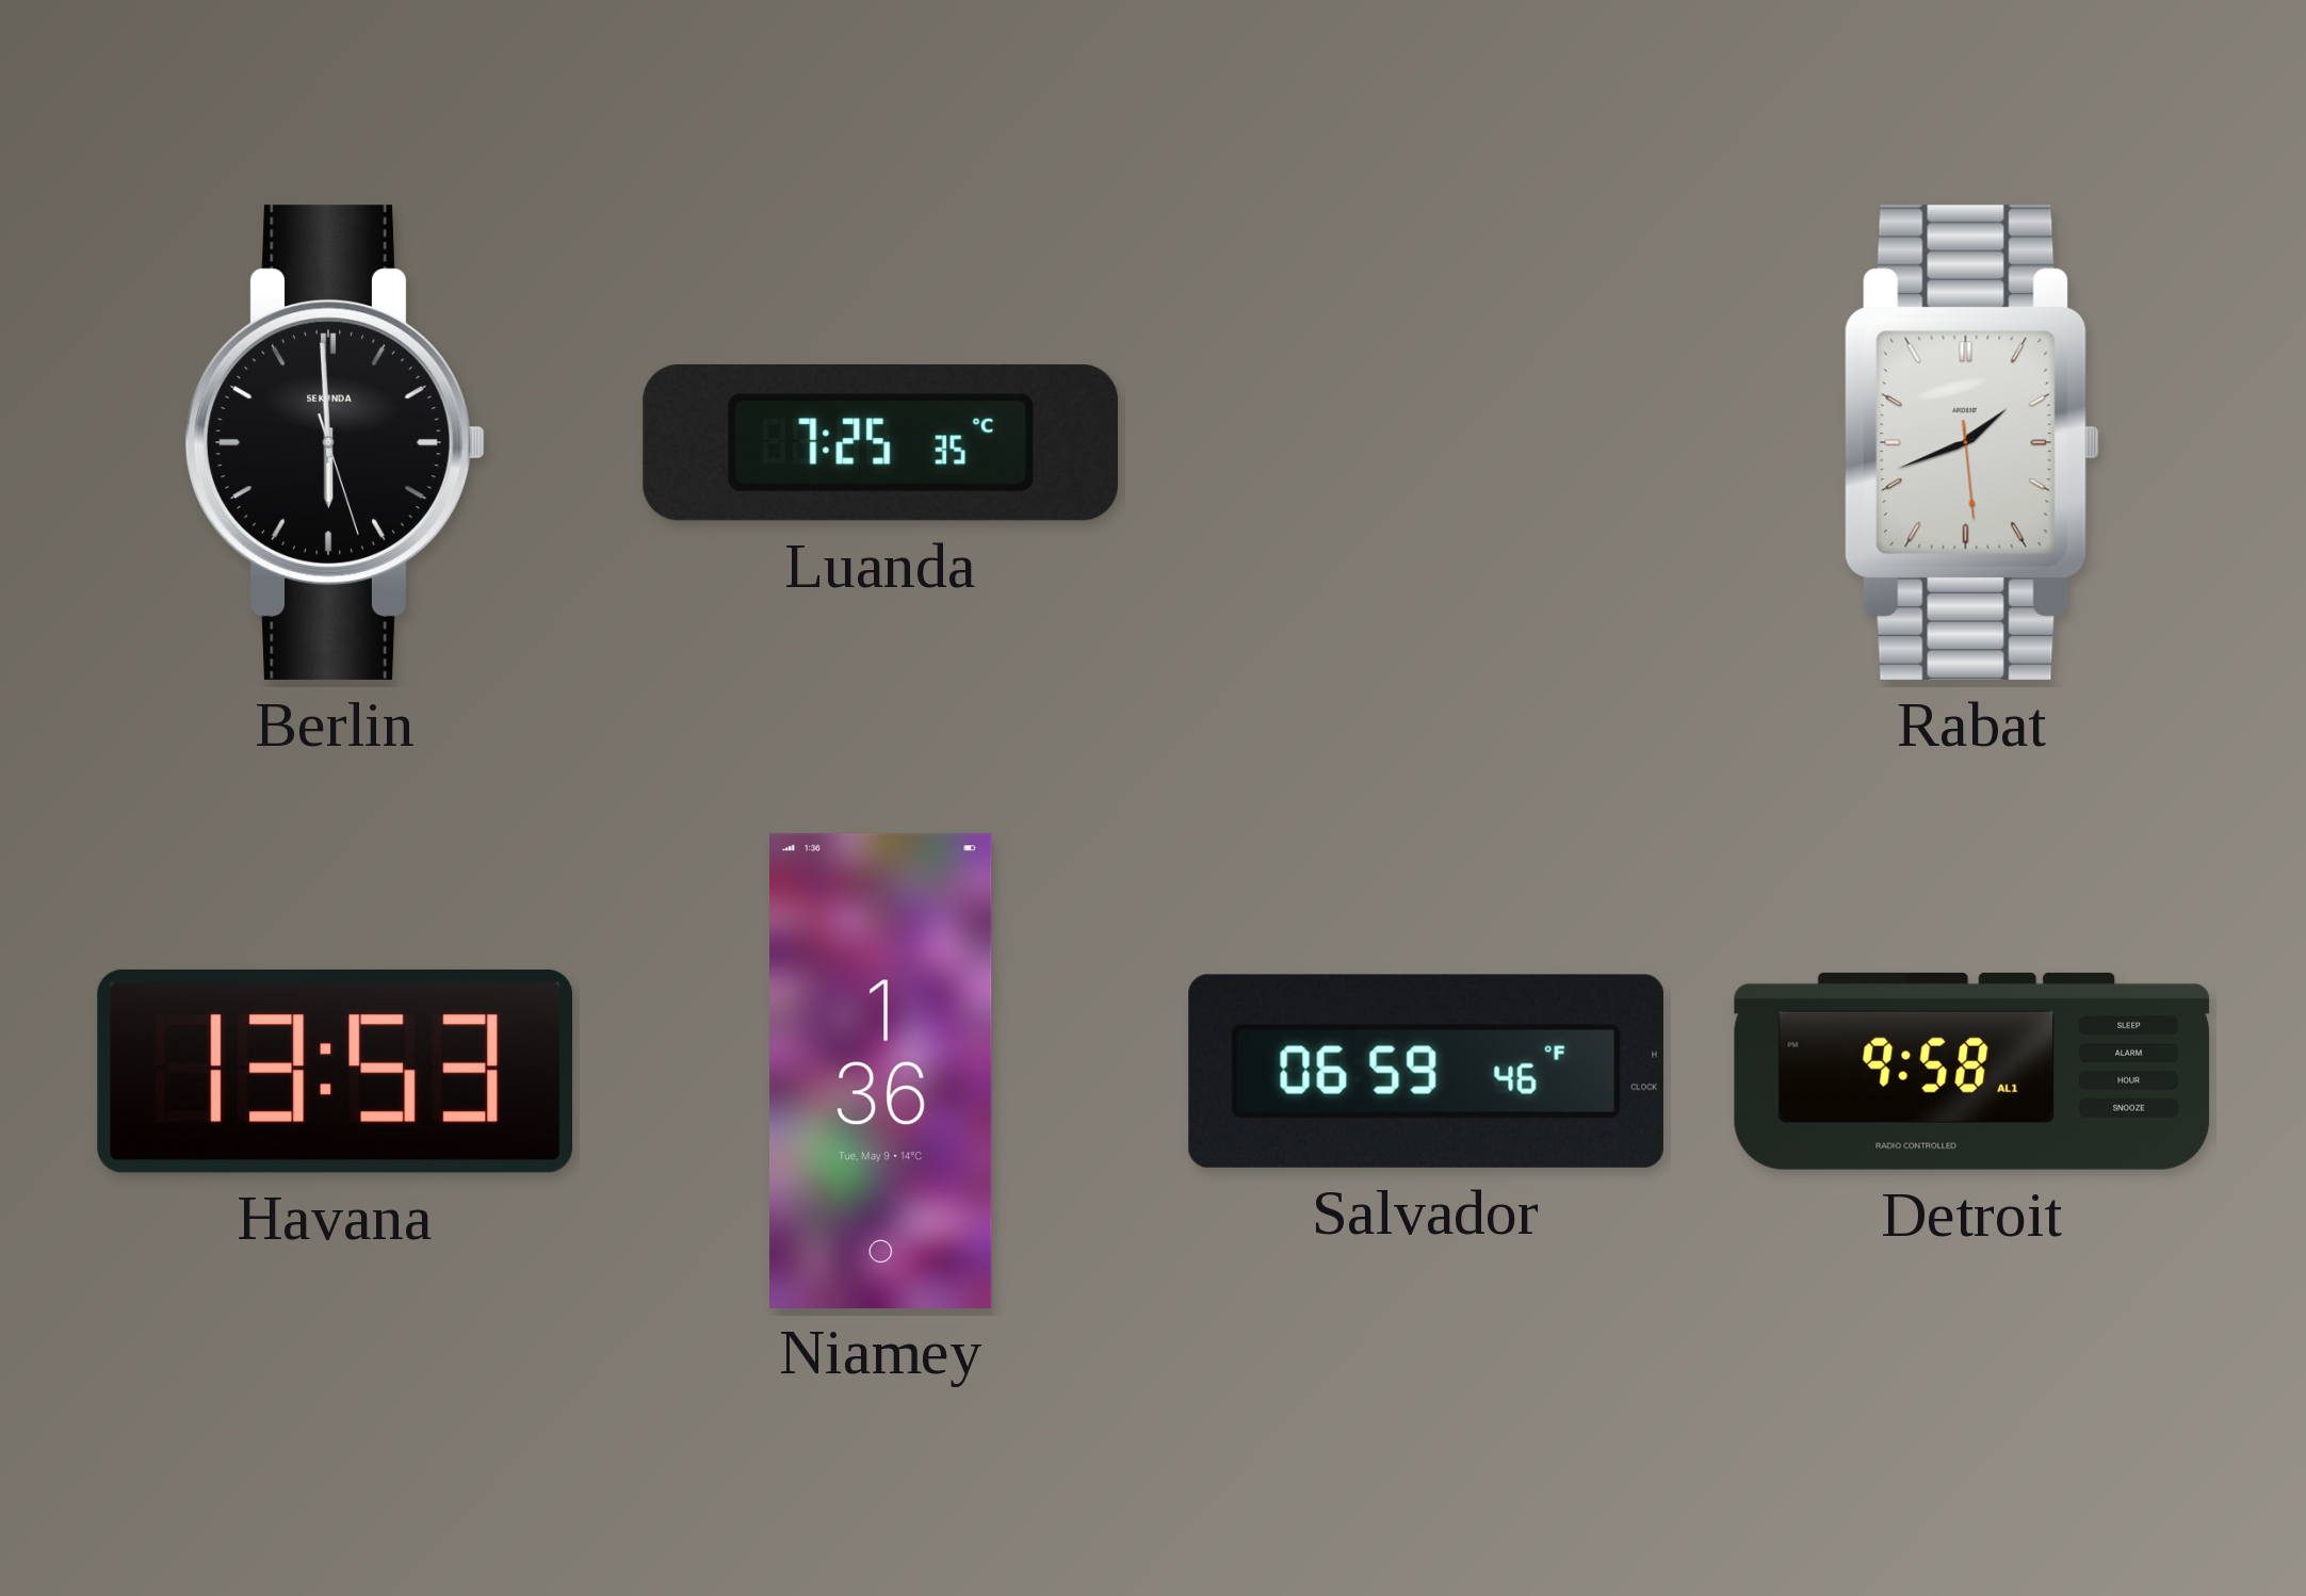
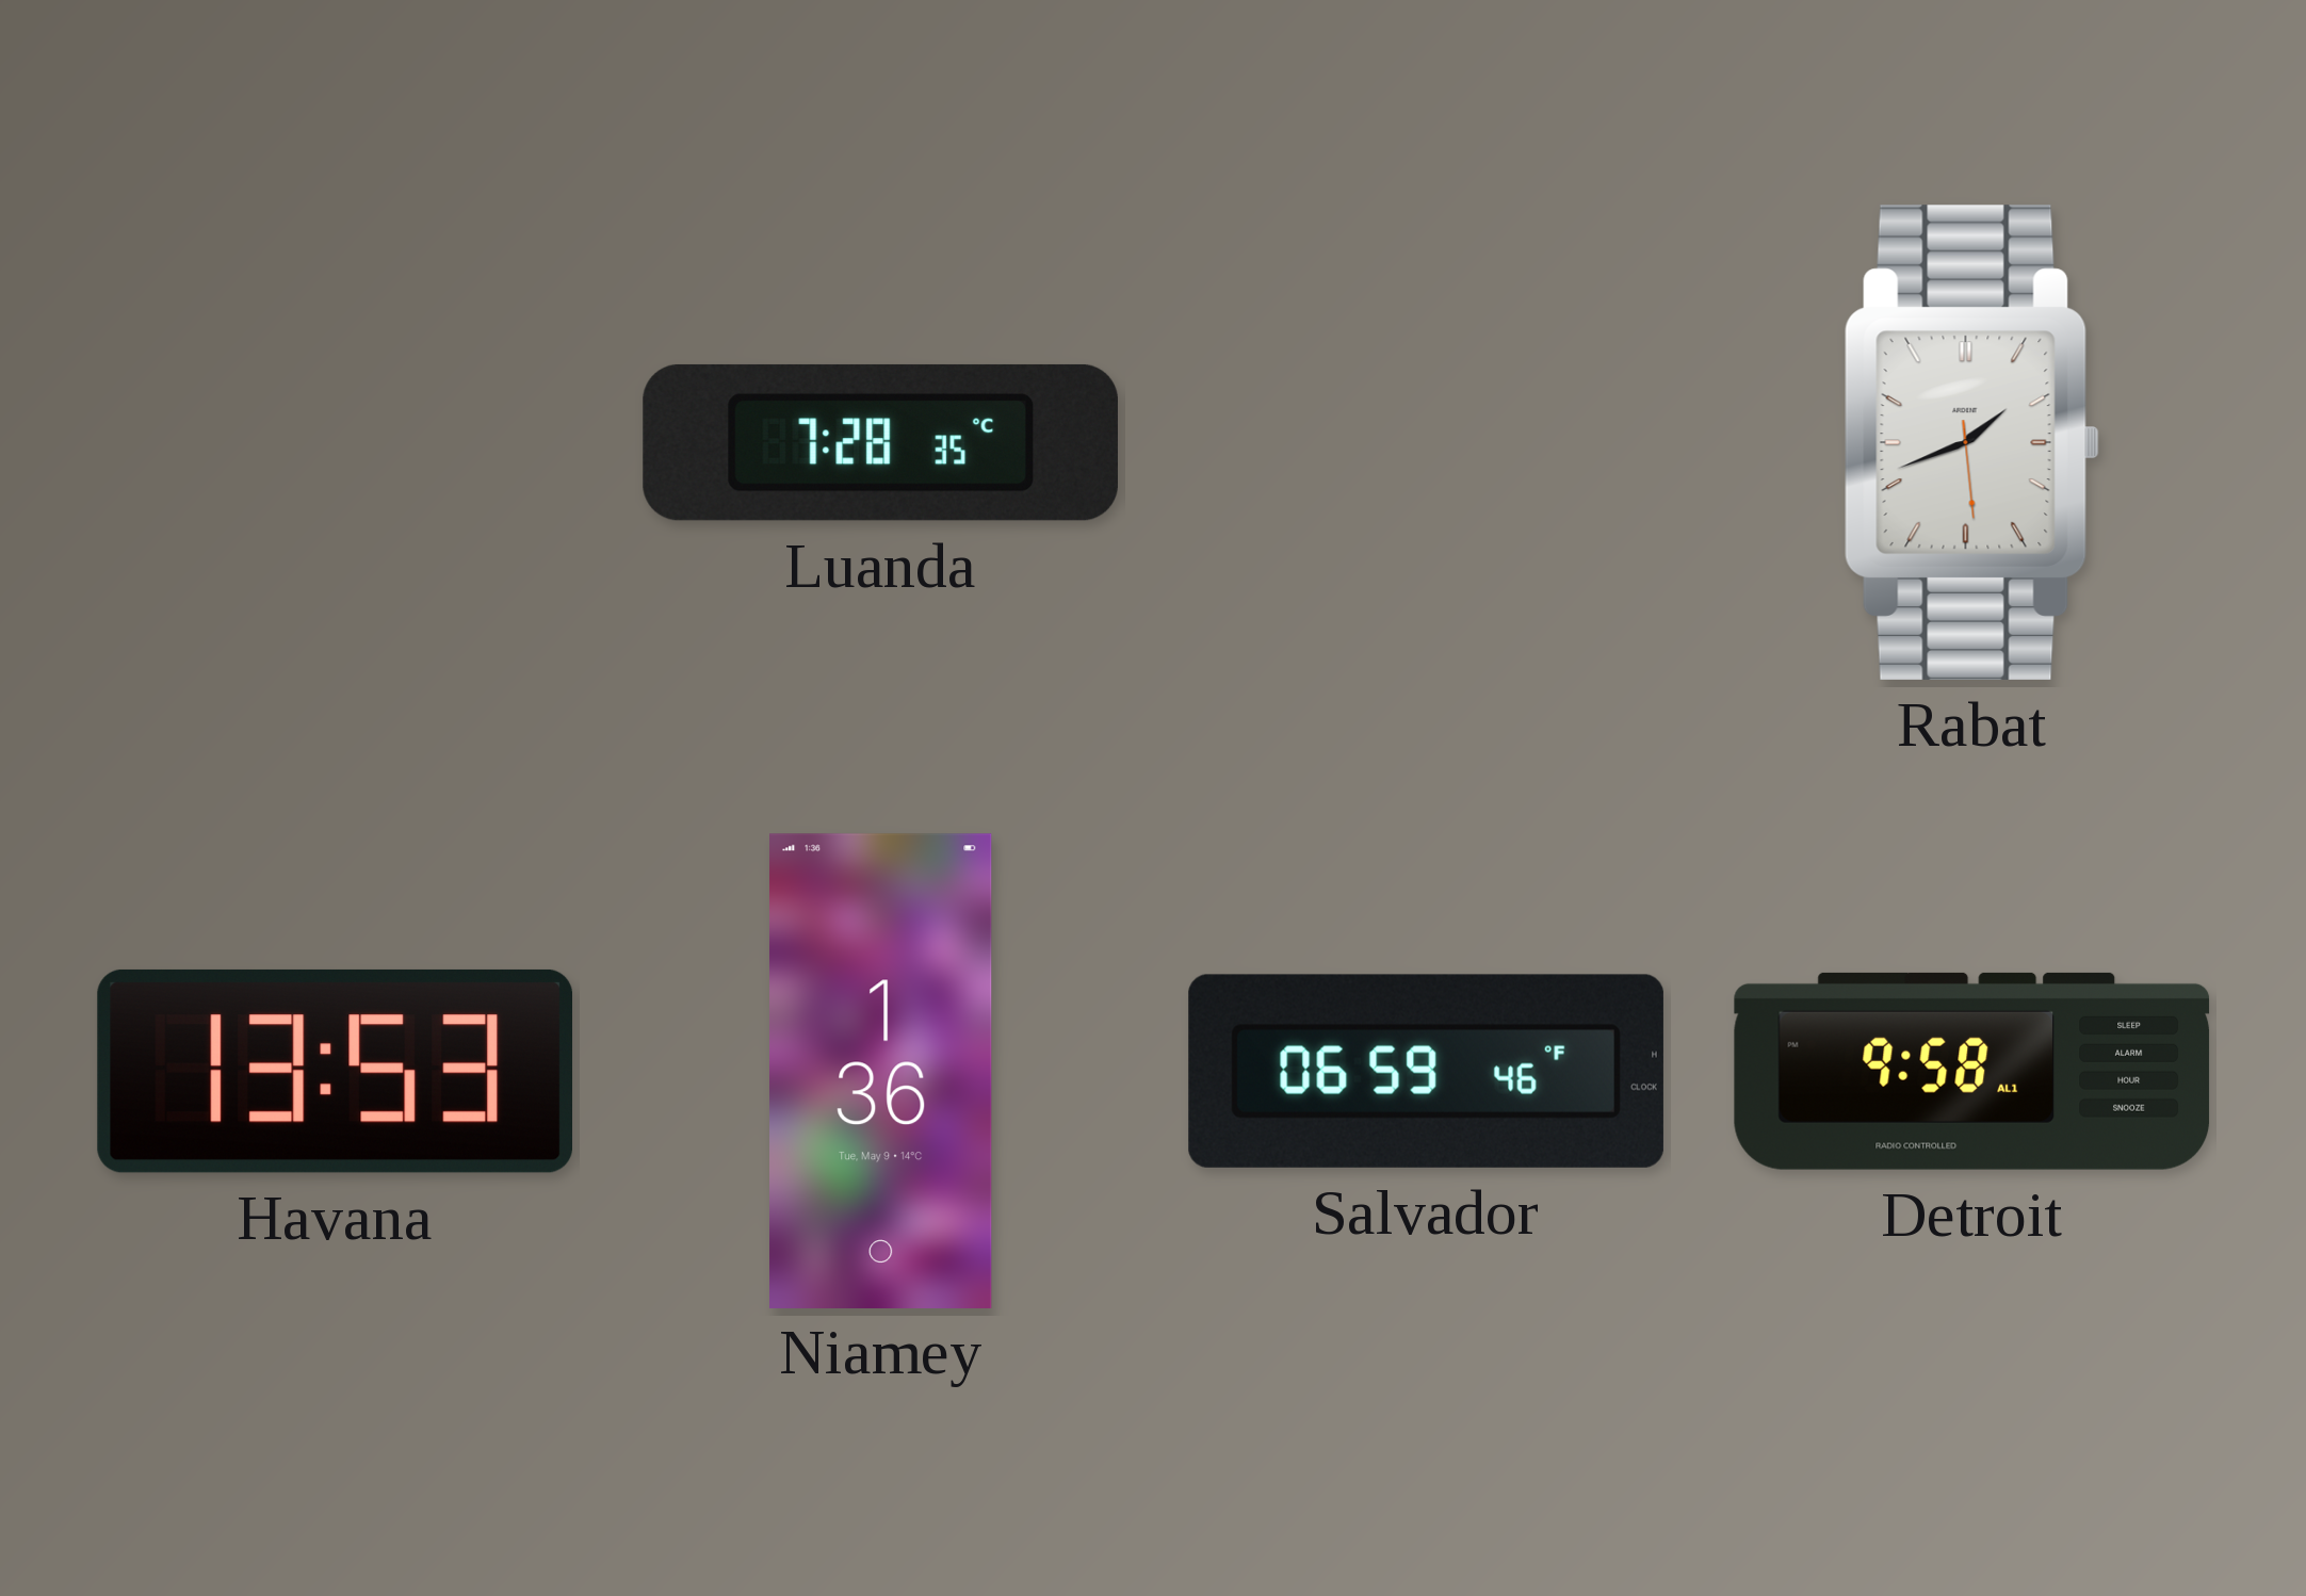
Berlin: 5:59 -> none
Luanda: 7:25 -> 7:28
